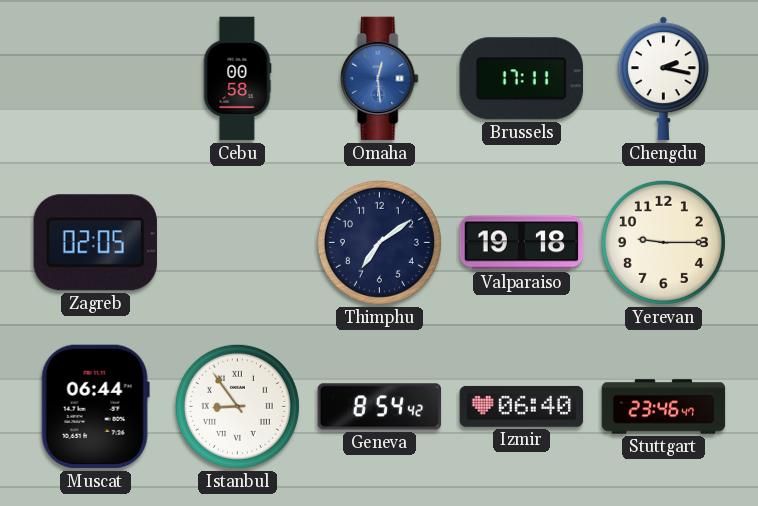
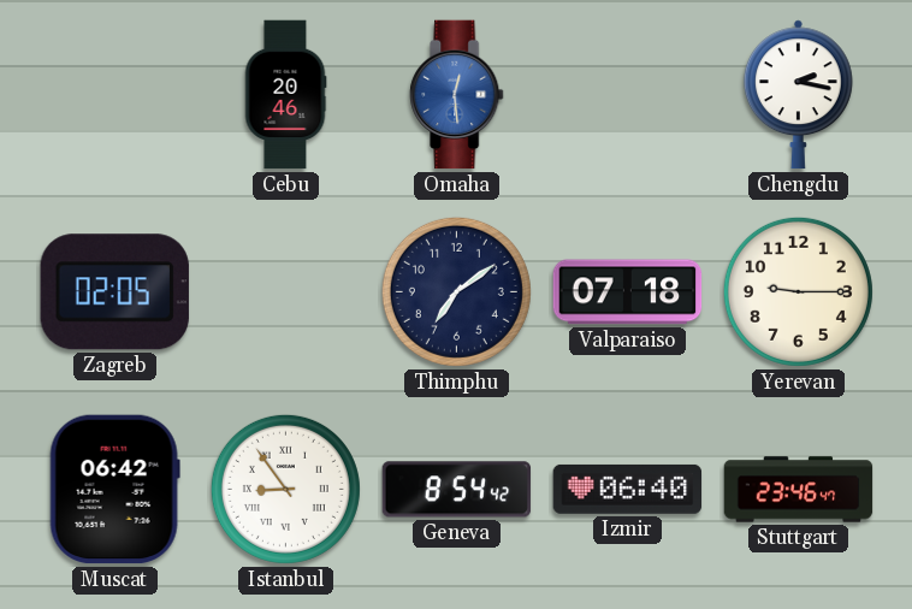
Cebu: 00:58 -> 20:46
Brussels: 17:11 -> none
Valparaiso: 19:18 -> 07:18
Muscat: 06:44 -> 06:42
